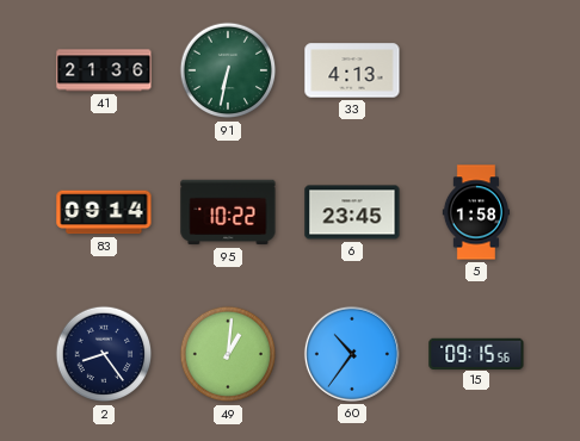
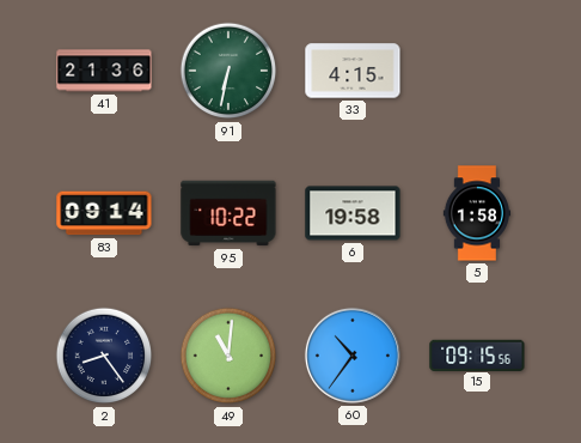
33: 4:13 -> 4:15
6: 23:45 -> 19:58
49: 1:01 -> 11:01
